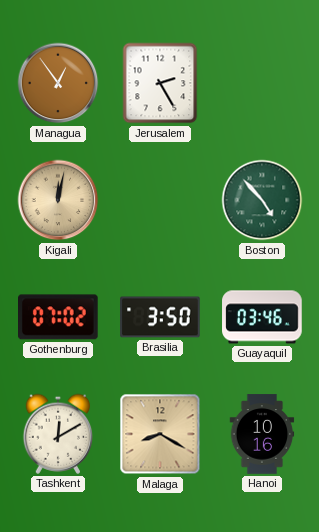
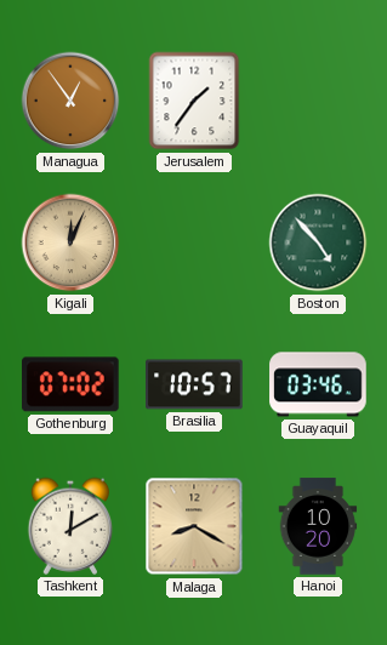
Jerusalem: 2:25 -> 1:36
Kigali: 12:02 -> 12:04
Brasilia: 3:50 -> 10:57
Hanoi: 10:16 -> 10:20
